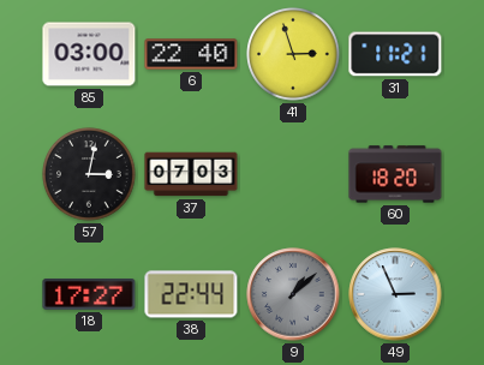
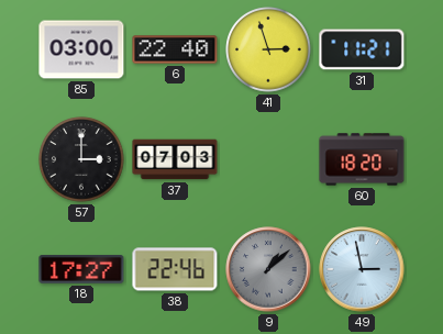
57: 3:02 -> 3:00
38: 22:44 -> 22:46
49: 2:56 -> 2:58
